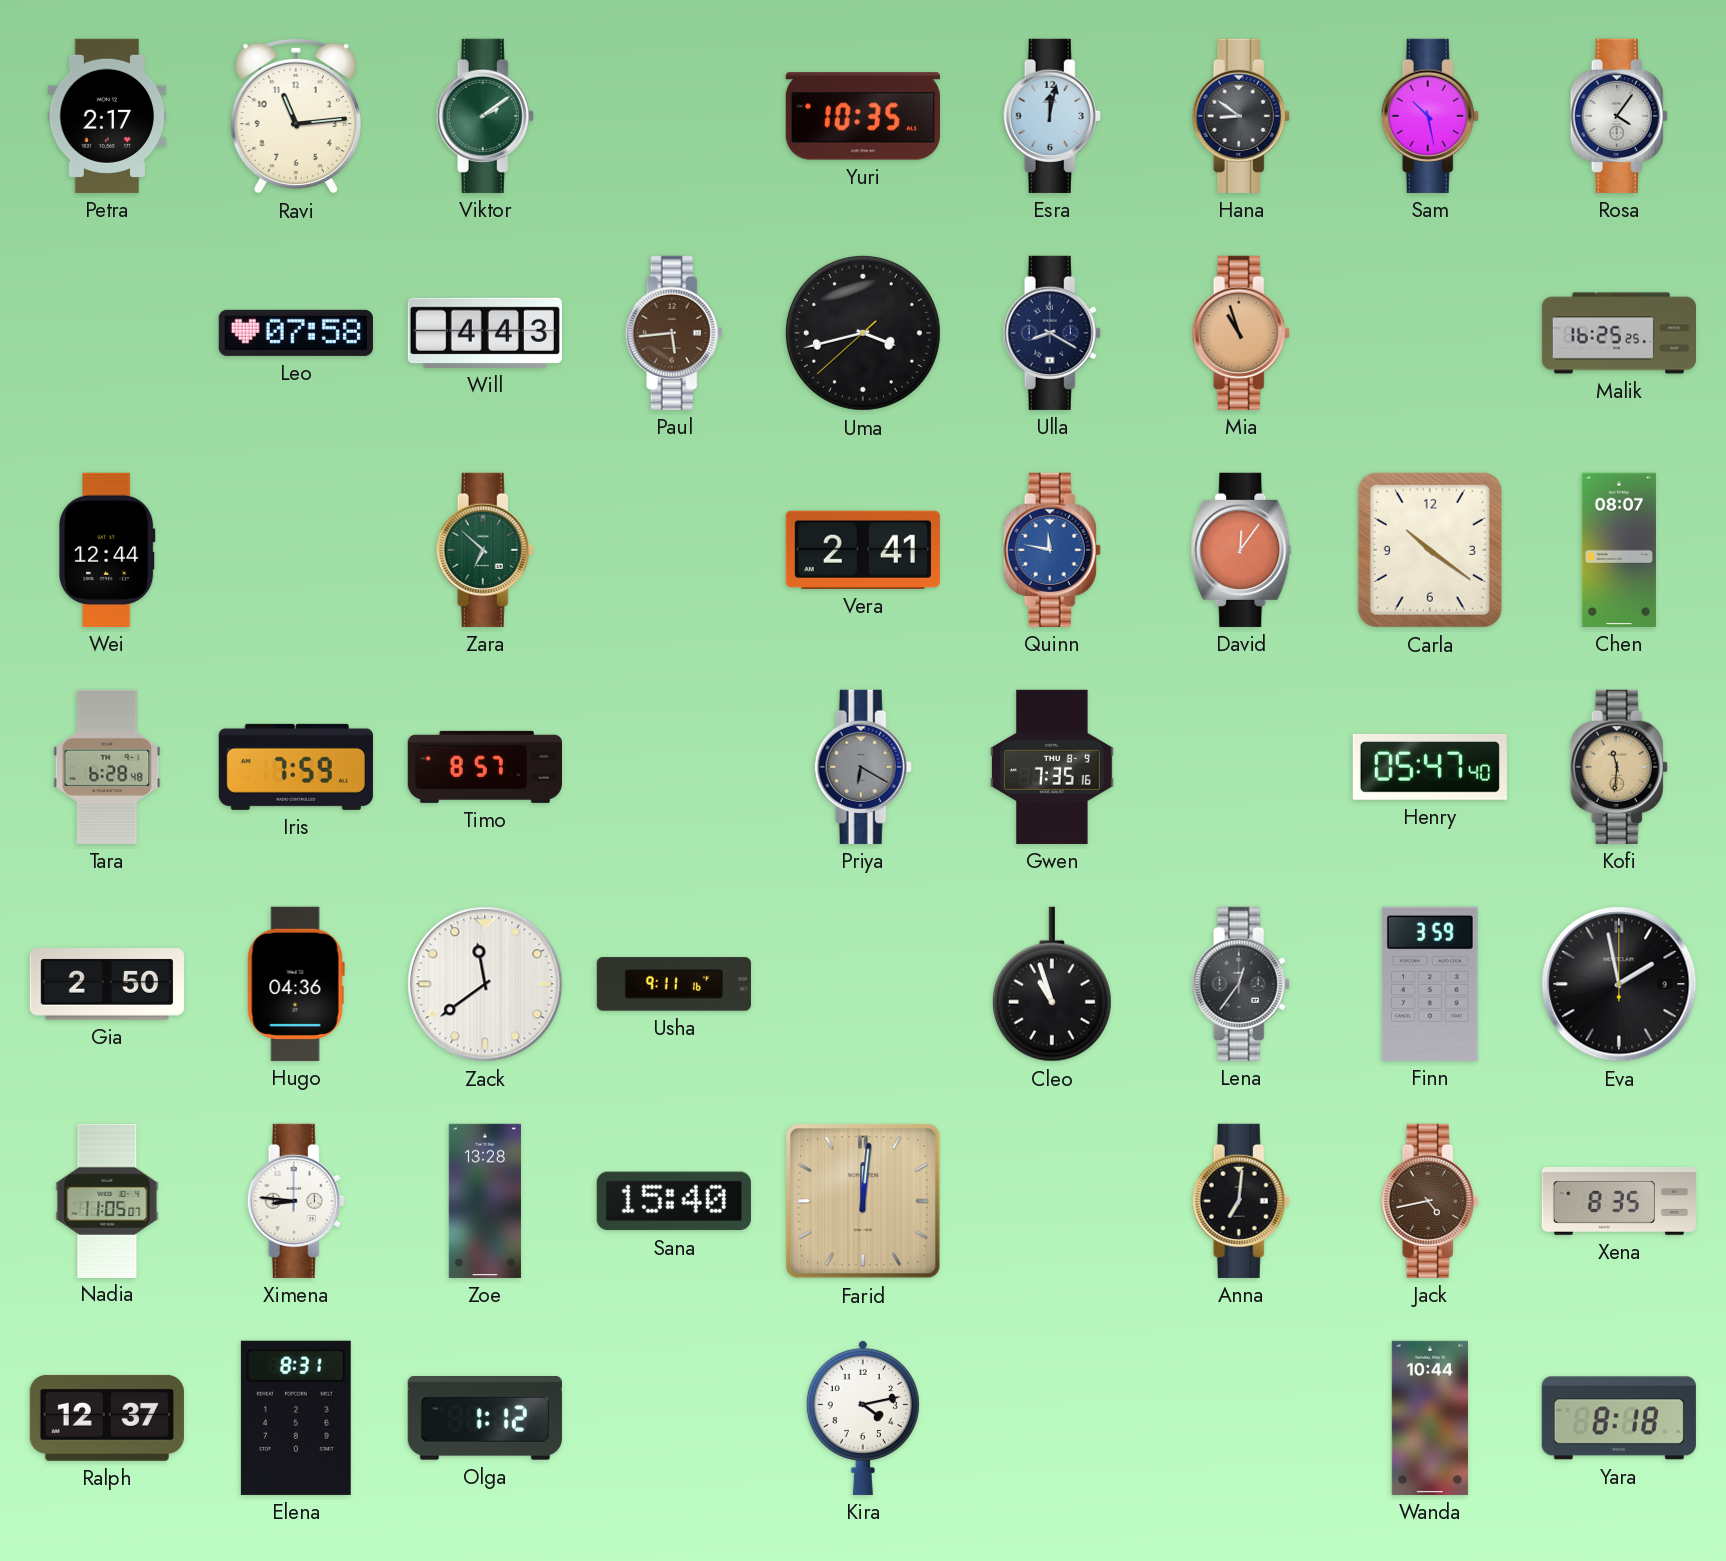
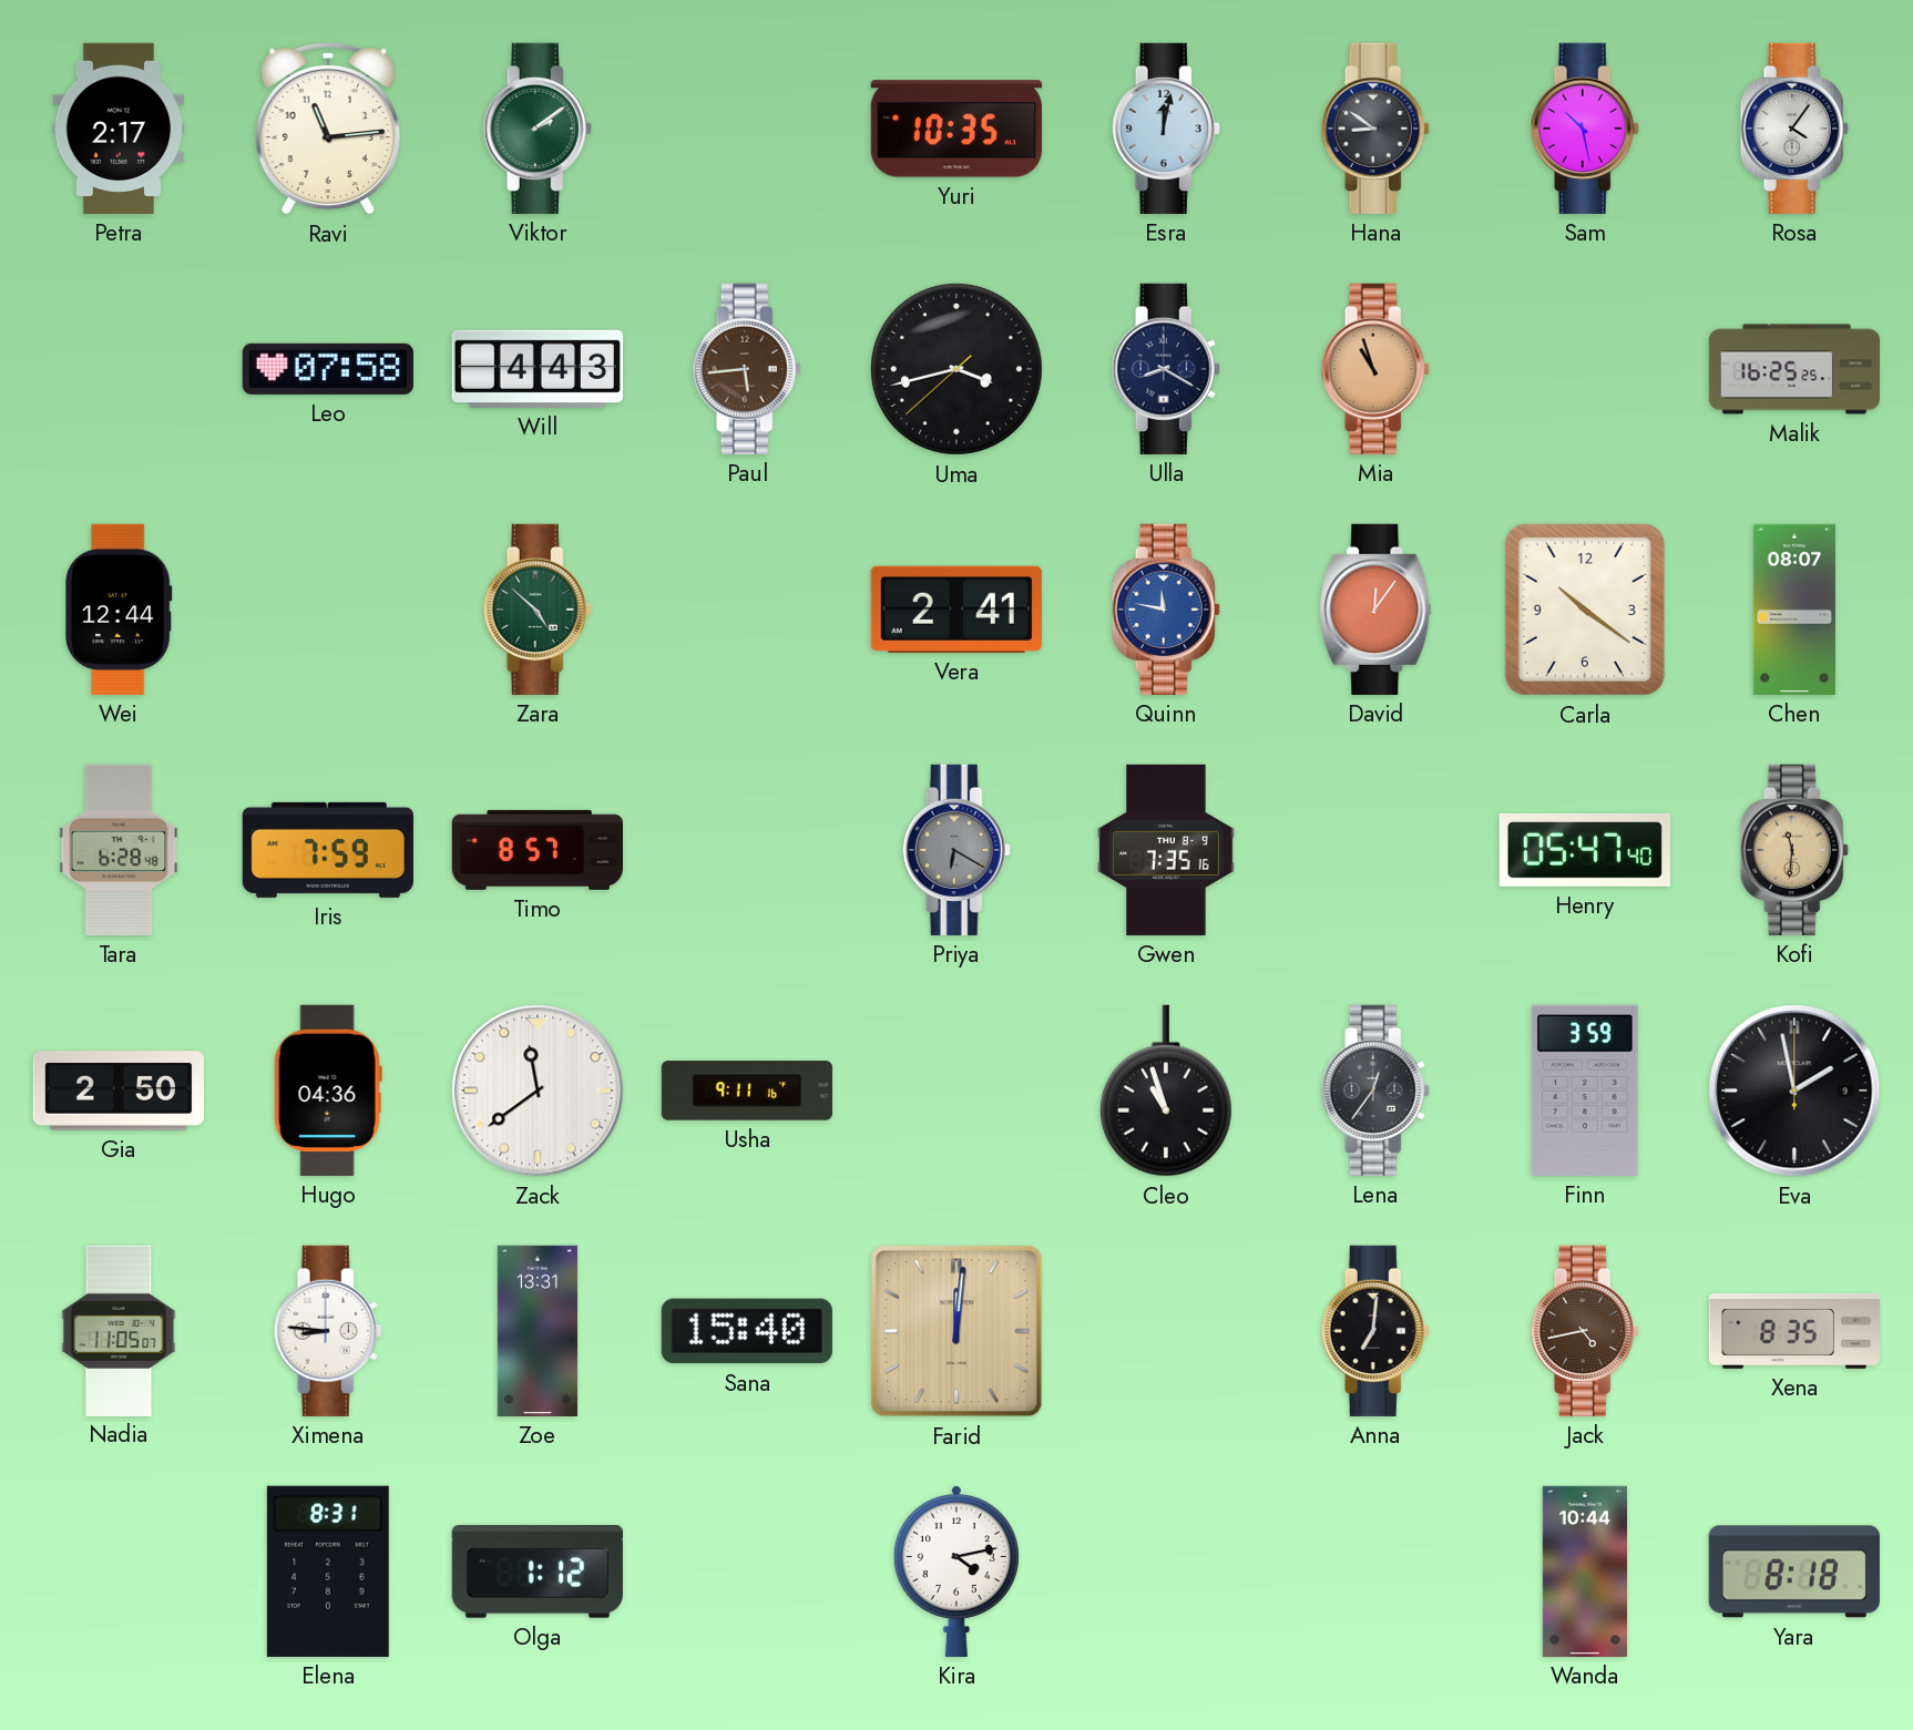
Zara: 6:52 -> 4:52
Zoe: 13:28 -> 13:31
Ralph: 12:37 -> none
